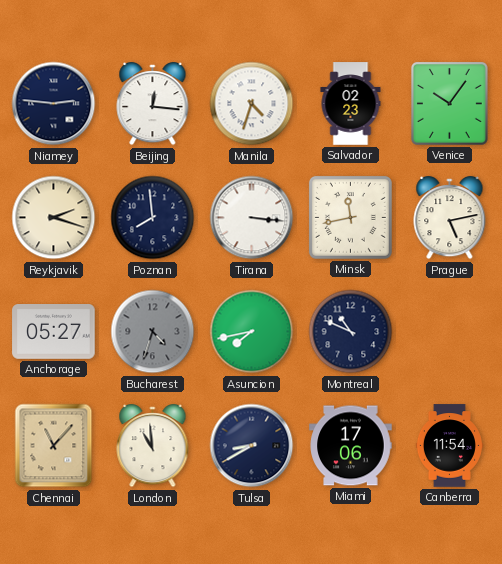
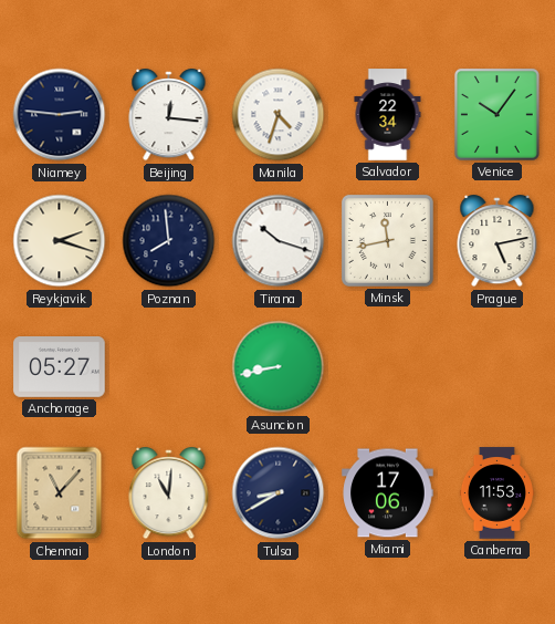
Salvador: 02:23 -> 22:34
Tirana: 3:16 -> 10:18
Bucharest: 4:33 -> none
Asuncion: 7:43 -> 8:43
Montreal: 10:49 -> none
London: 10:59 -> 11:01
Canberra: 11:54 -> 11:53
